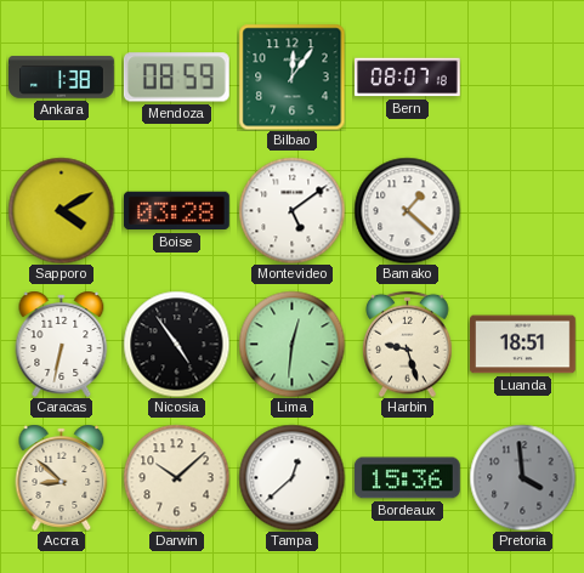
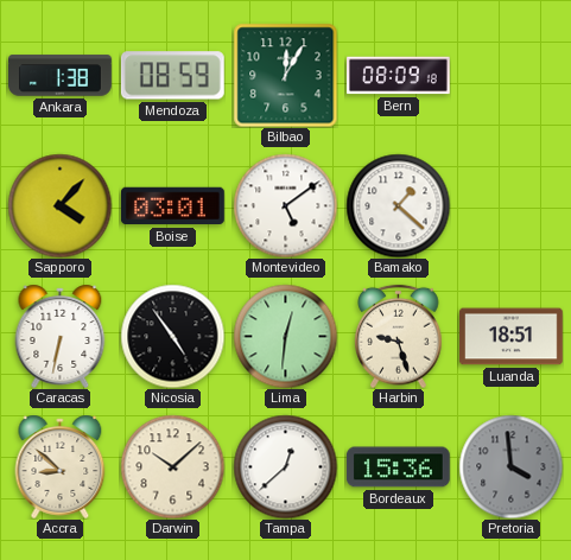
Bilbao: 12:06 -> 12:05
Bern: 08:07 -> 08:09
Sapporo: 4:10 -> 4:07
Boise: 03:28 -> 03:01
